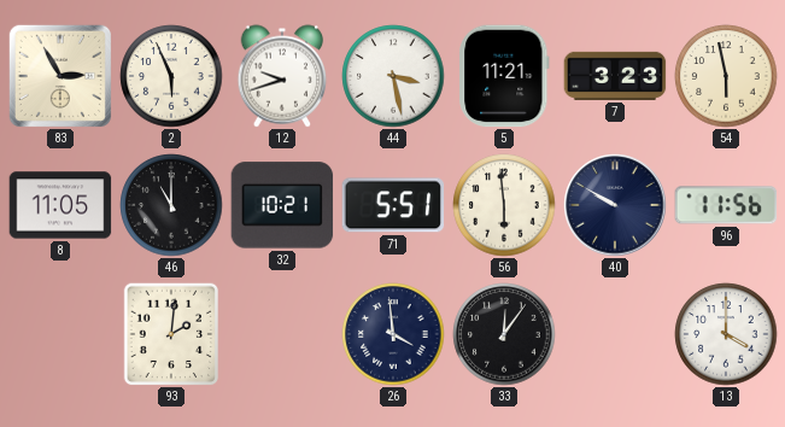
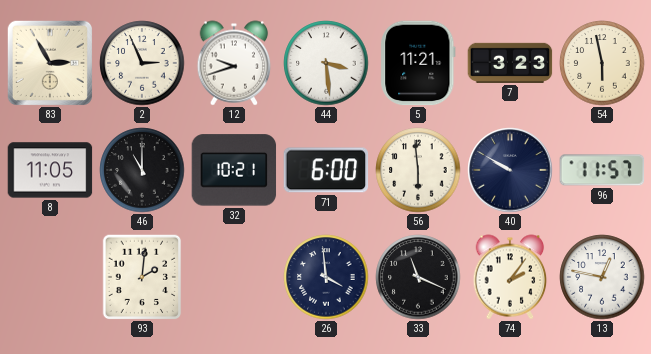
2: 5:56 -> 2:56
44: 3:28 -> 3:29
71: 5:51 -> 6:00
96: 11:56 -> 11:57
33: 12:06 -> 11:19
74: none -> 2:06
13: 4:00 -> 12:47
